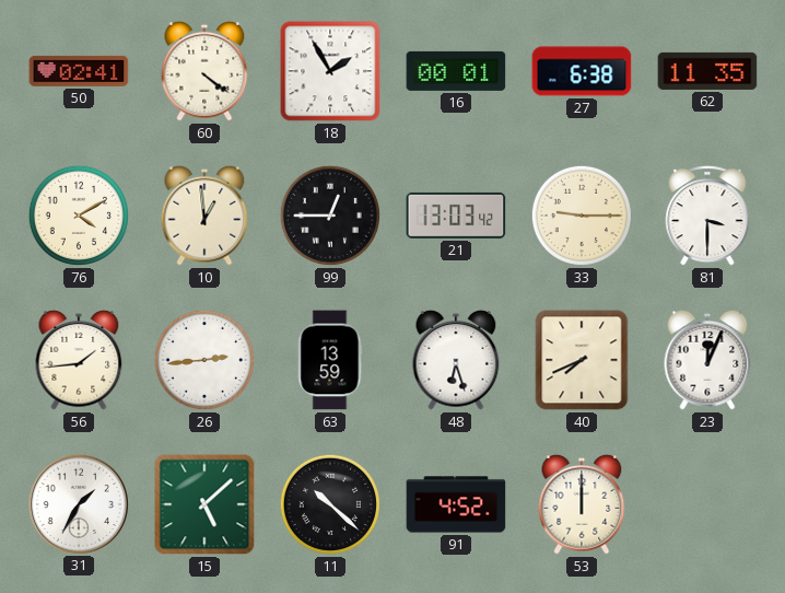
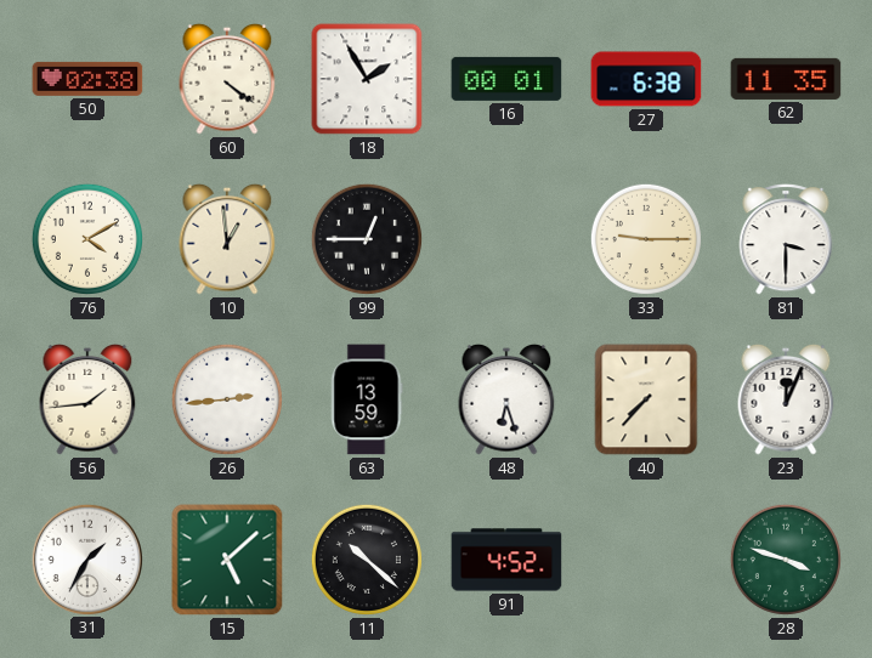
50: 02:41 -> 02:38
21: 13:03 -> none
40: 7:41 -> 7:37
53: 12:00 -> none
28: none -> 3:48
